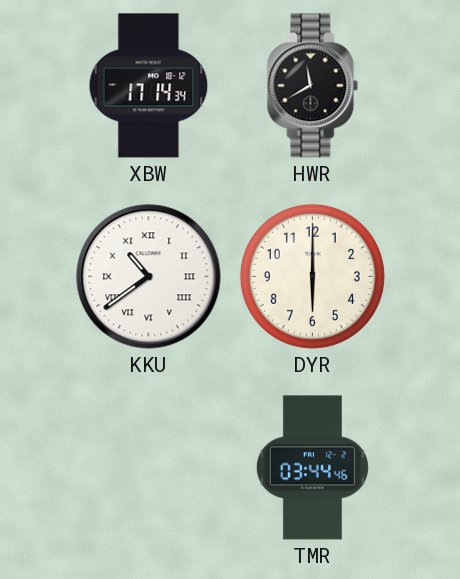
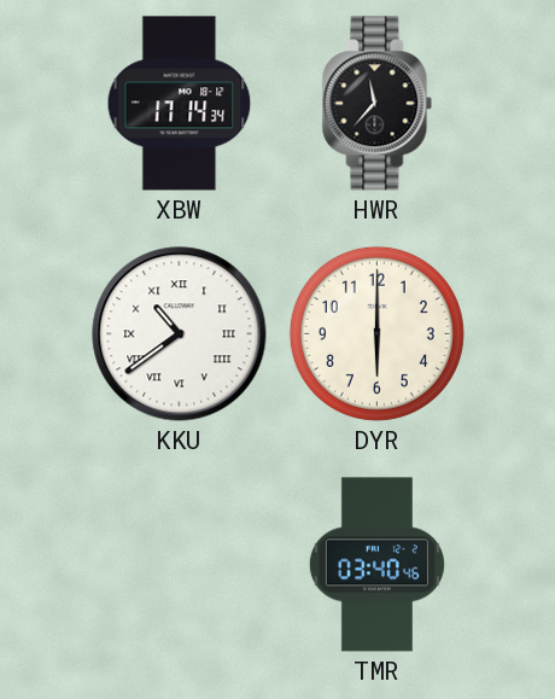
HWR: 11:40 -> 11:37
TMR: 03:44 -> 03:40
